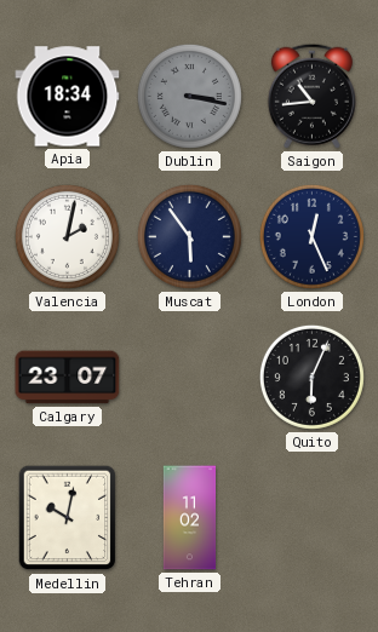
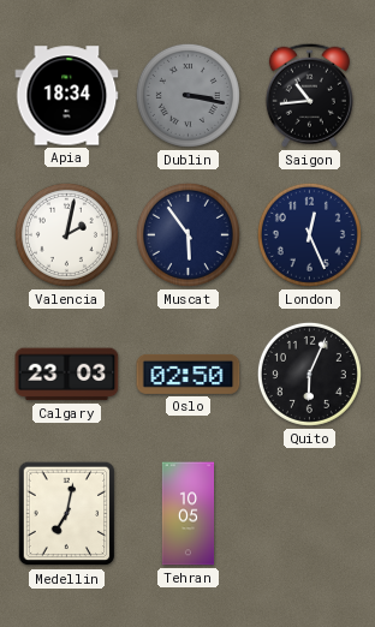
Calgary: 23:07 -> 23:03
Oslo: none -> 02:50
Medellin: 10:02 -> 7:02
Tehran: 11:02 -> 10:05
